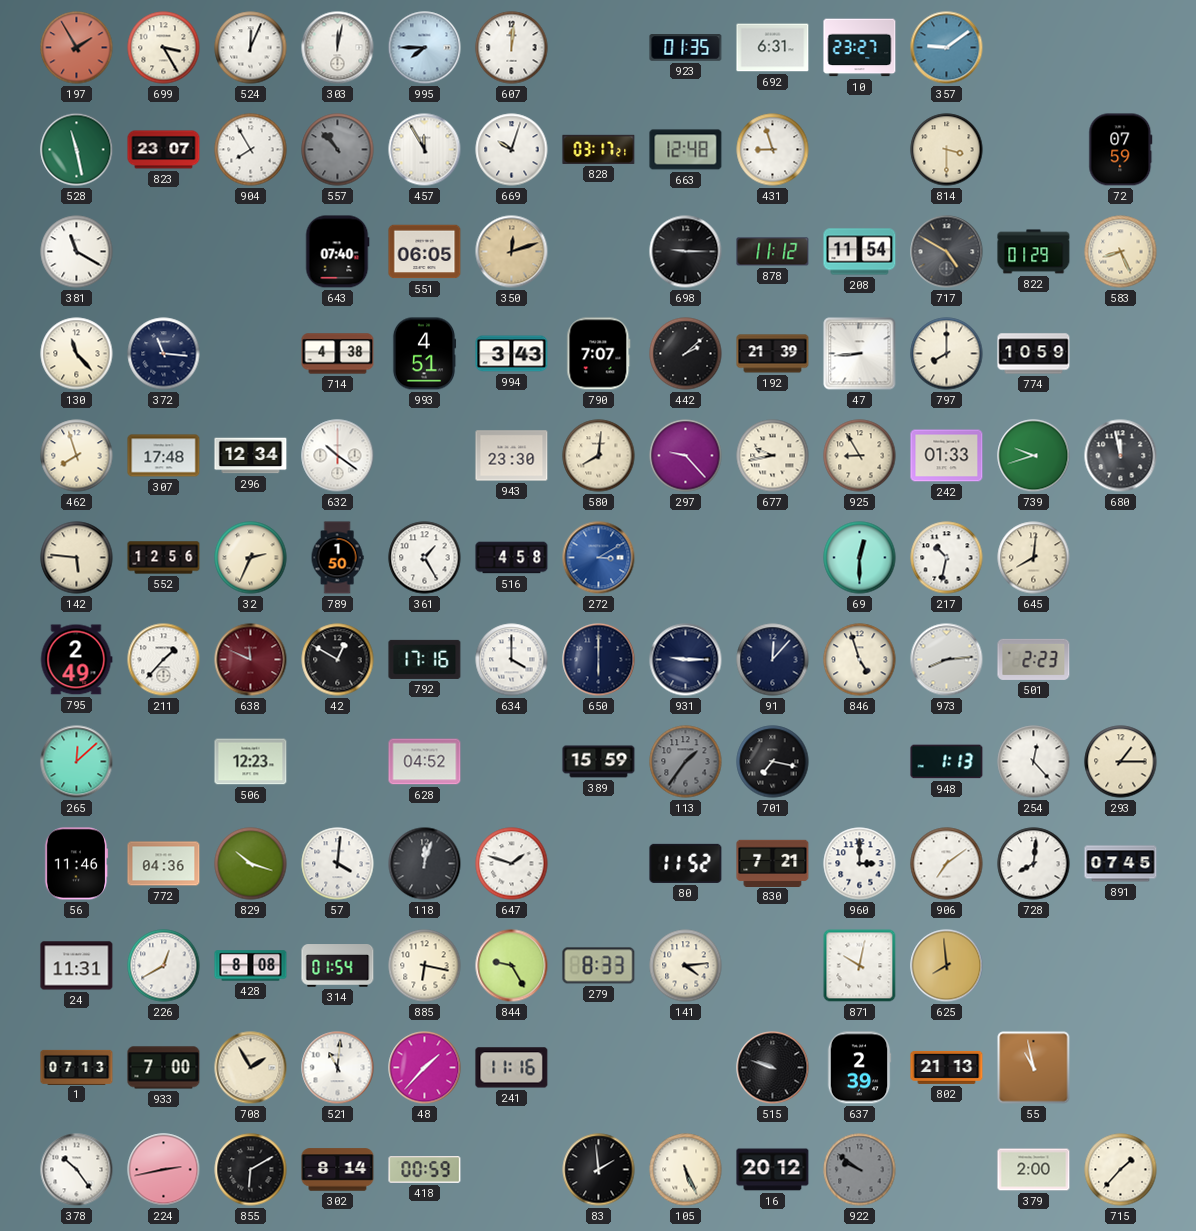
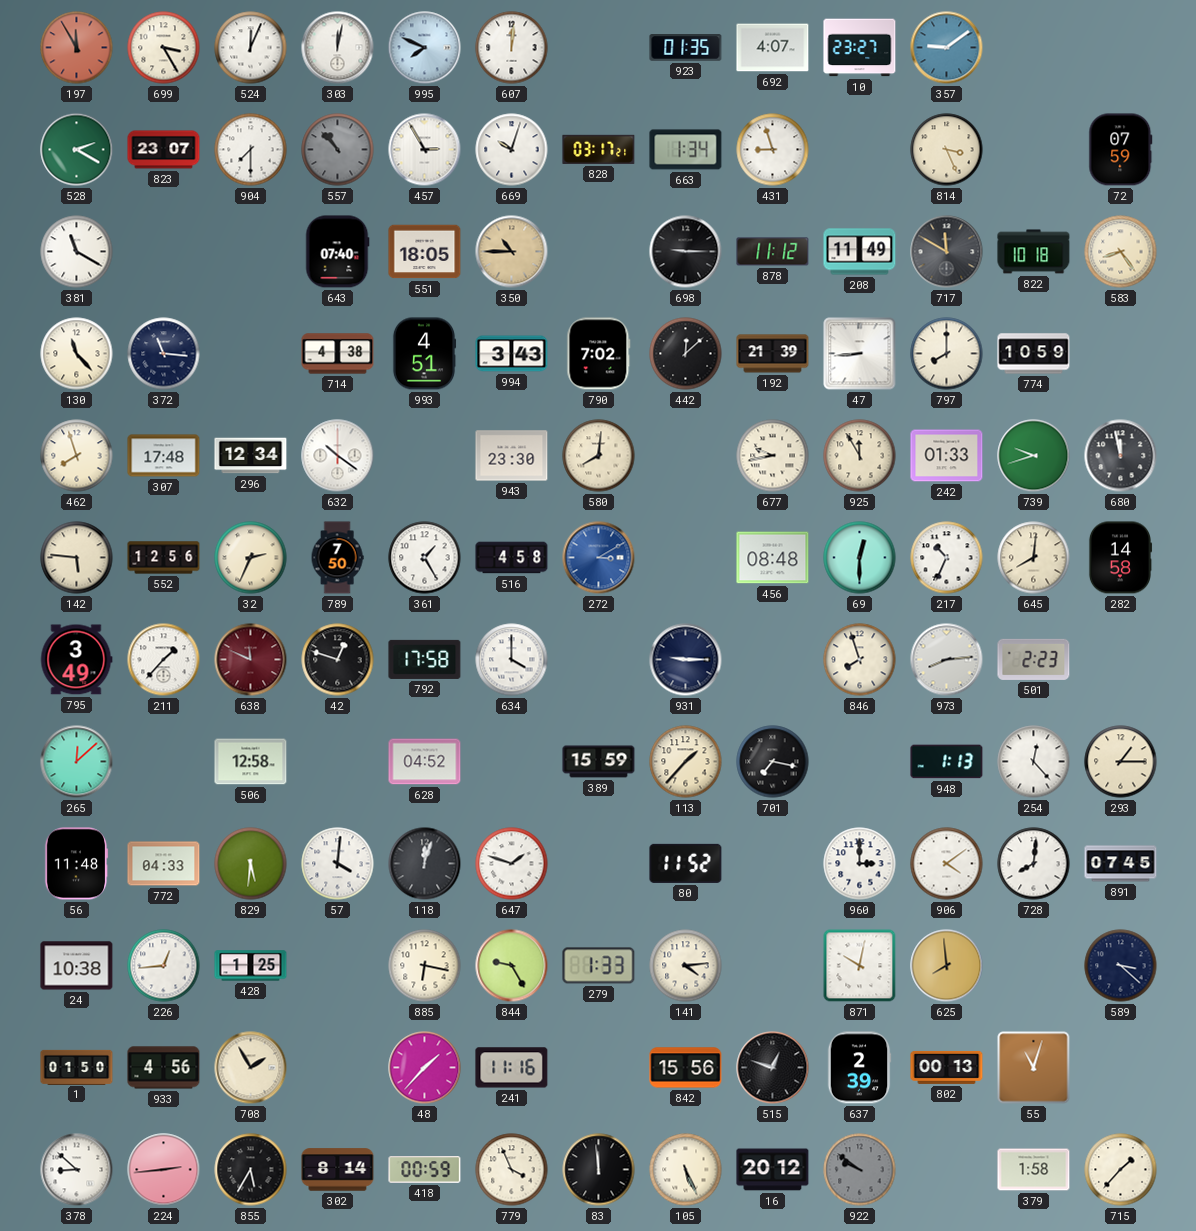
197: 1:55 -> 11:55
995: 7:45 -> 7:49
692: 6:31 -> 4:07
528: 11:28 -> 2:20
904: 7:55 -> 7:30
457: 11:55 -> 2:55
663: 12:48 -> 1:34
814: 3:30 -> 3:26
551: 06:05 -> 18:05
350: 12:12 -> 10:45
208: 11:54 -> 11:49
717: 4:50 -> 11:50
822: 01:29 -> 10:18
583: 8:26 -> 8:24
790: 7:07 -> 7:02
442: 2:08 -> 12:08
297: 9:23 -> none
925: 8:55 -> 11:55
789: 1:50 -> 7:50
456: none -> 08:48
217: 10:32 -> 10:34
282: none -> 14:58
795: 2:49 -> 3:49
42: 12:50 -> 12:48
792: 17:16 -> 17:58
650: 6:00 -> none
91: 12:07 -> none
846: 4:57 -> 7:57
506: 12:23 -> 12:58
113: 1:36 -> 1:37
113 dial: grey -> cream
56: 11:46 -> 11:48
772: 04:36 -> 04:33
829: 10:18 -> 5:31
830: 7:21 -> none
906: 7:09 -> 4:09
24: 11:31 -> 10:38
226: 12:40 -> 12:44
428: 8:08 -> 1:25
314: 01:54 -> none
279: 8:33 -> 1:33
589: none -> 3:22
1: 07:13 -> 01:50
933: 7:00 -> 4:56
521: 11:01 -> none
842: none -> 15:56
515: 9:48 -> 12:48
802: 21:13 -> 00:13
55: 10:58 -> 11:03
378: 10:24 -> 8:52
224: 2:43 -> 2:44
855: 6:10 -> 5:35
779: none -> 3:56
83: 1:59 -> 11:59
379: 2:00 -> 1:58
